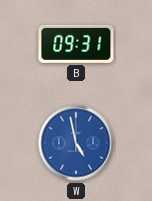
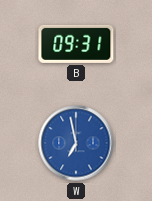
W: 4:58 -> 6:58
